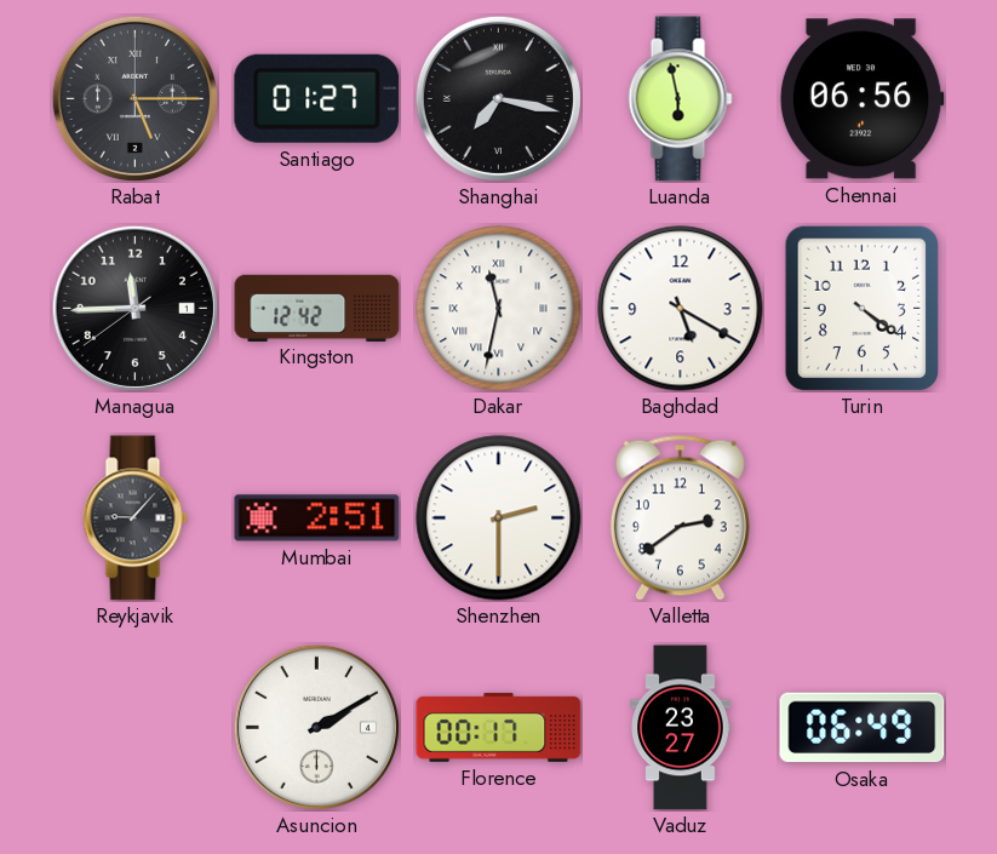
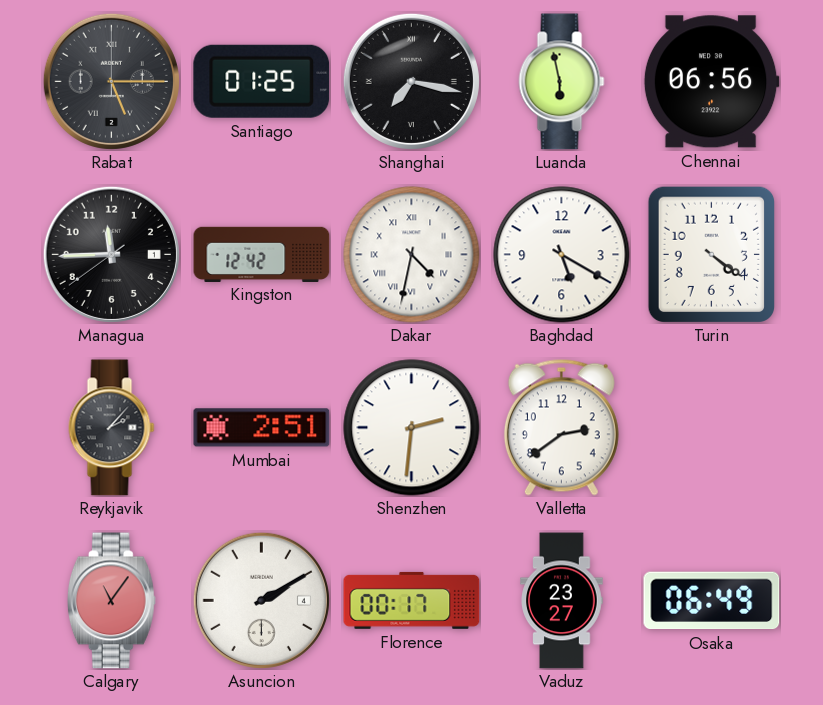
Santiago: 01:27 -> 01:25
Dakar: 11:32 -> 4:32
Reykjavik: 9:07 -> 2:07
Shenzhen: 2:30 -> 2:31
Calgary: none -> 11:06
